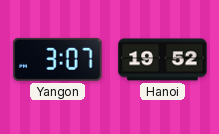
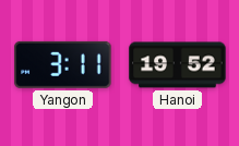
Yangon: 3:07 -> 3:11
